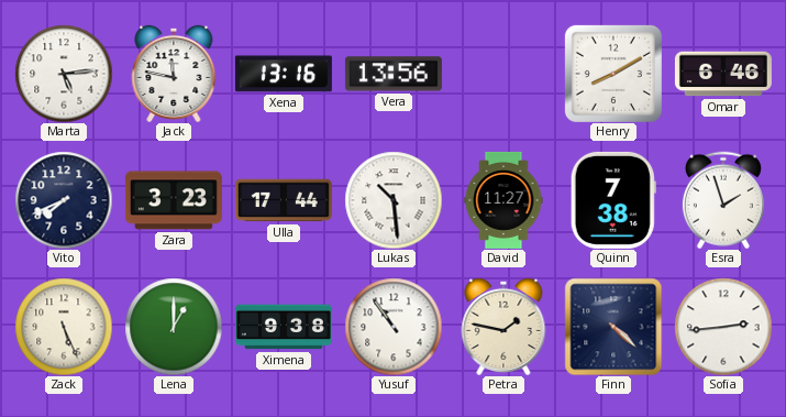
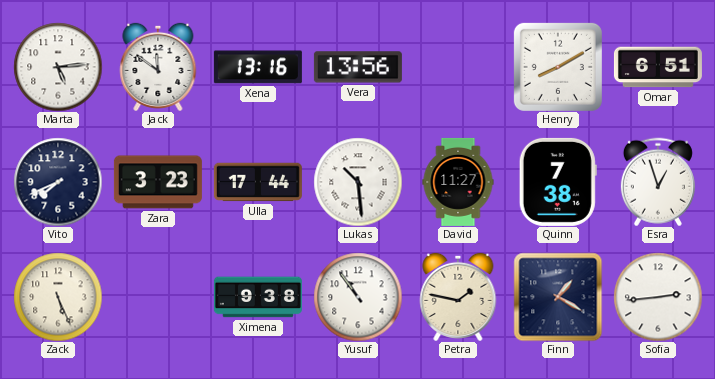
Jack: 11:47 -> 11:51
Omar: 6:46 -> 6:51
Esra: 1:57 -> 12:57
Lena: 1:00 -> none
Finn: 4:22 -> 1:20
